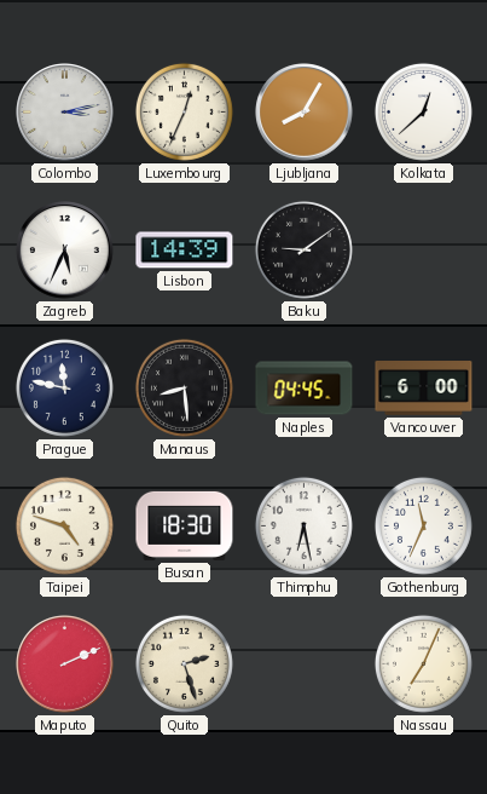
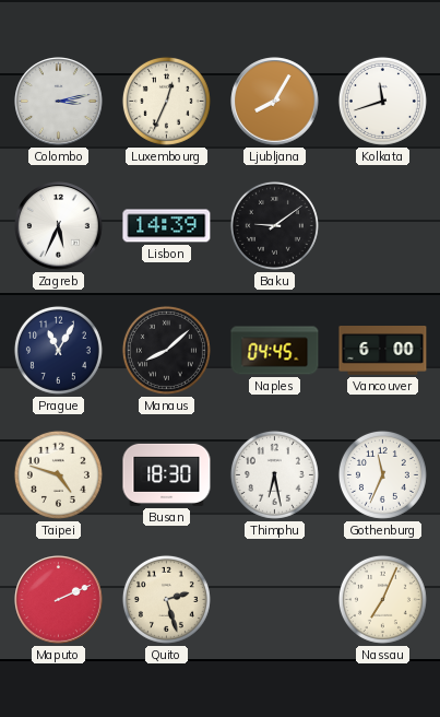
Kolkata: 12:38 -> 11:42
Prague: 11:47 -> 11:05
Manaus: 8:29 -> 8:08
